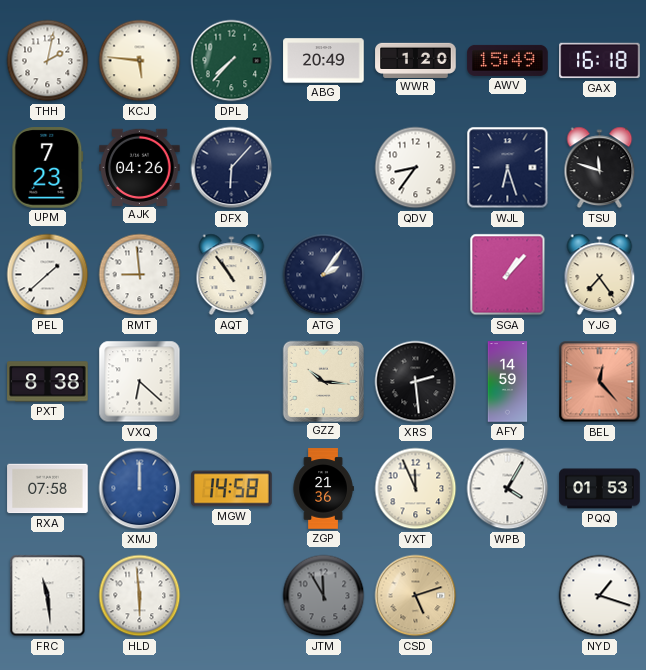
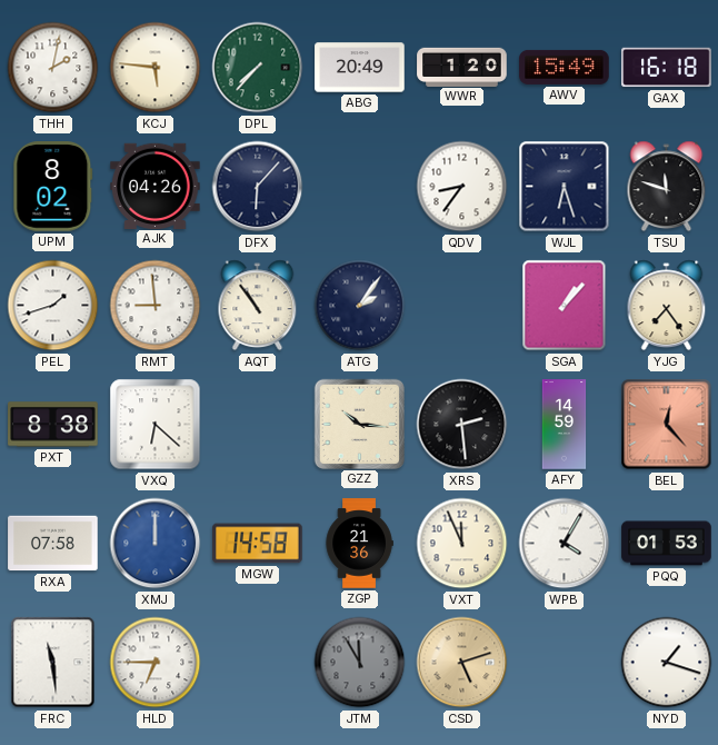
UPM: 7:23 -> 8:02
PEL: 1:38 -> 1:42
HLD: 5:59 -> 6:45
